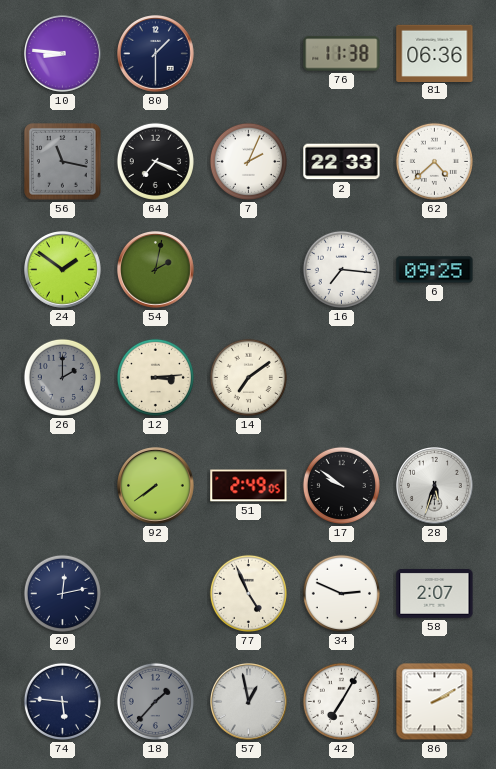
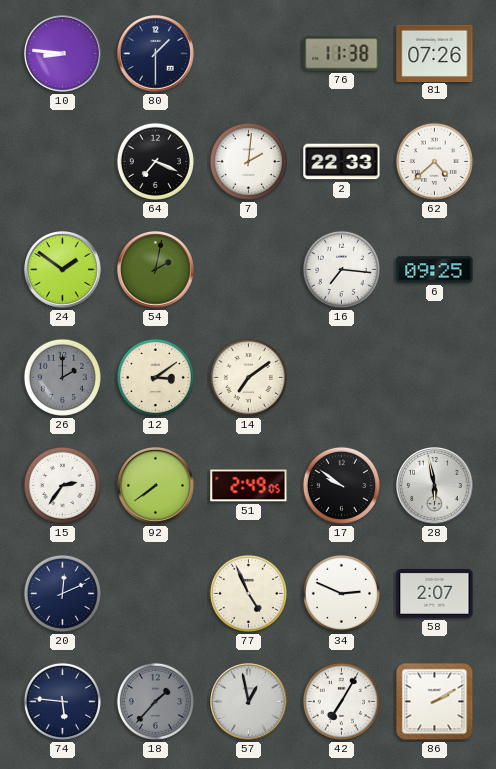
81: 06:36 -> 07:26
56: 11:17 -> none
7: 2:04 -> 2:01
12: 3:14 -> 3:09
15: none -> 2:36
28: 5:33 -> 5:58
20: 12:13 -> 12:11
